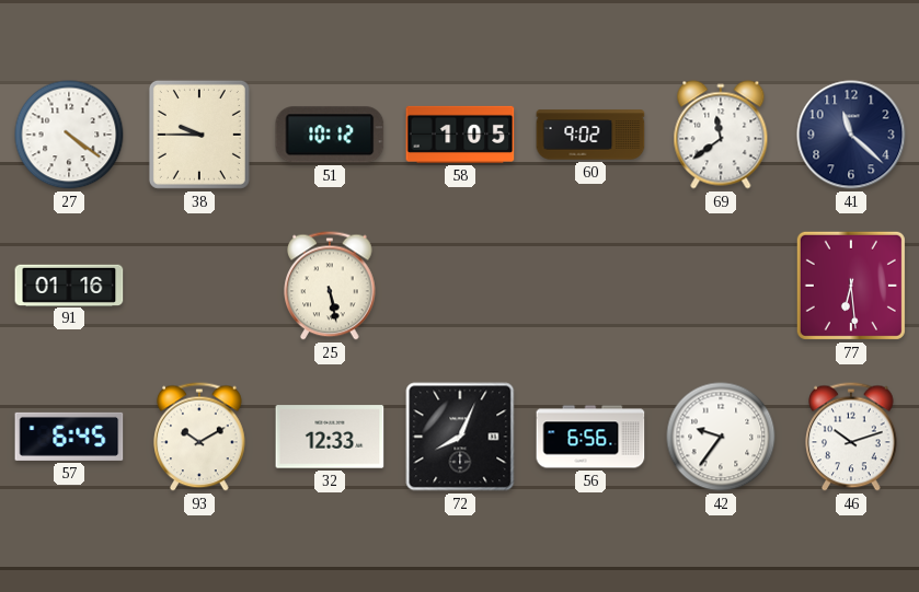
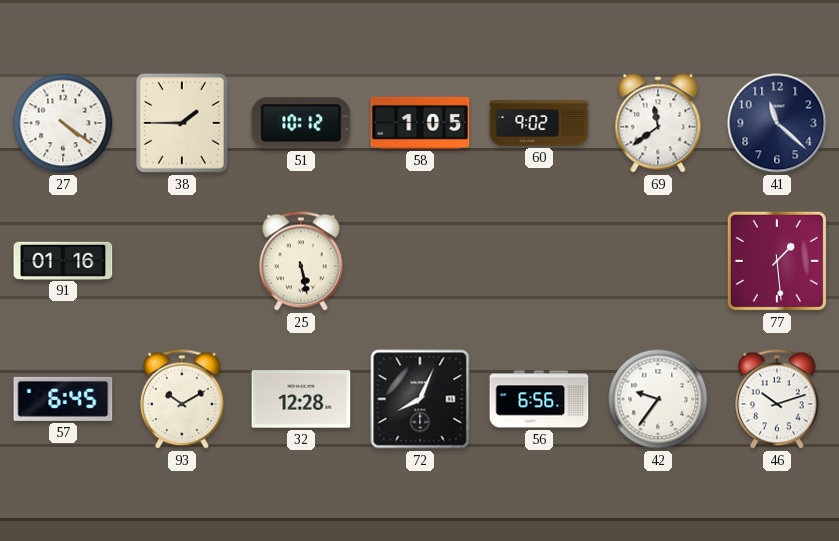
38: 9:45 -> 1:45
77: 6:29 -> 1:29
32: 12:33 -> 12:28
